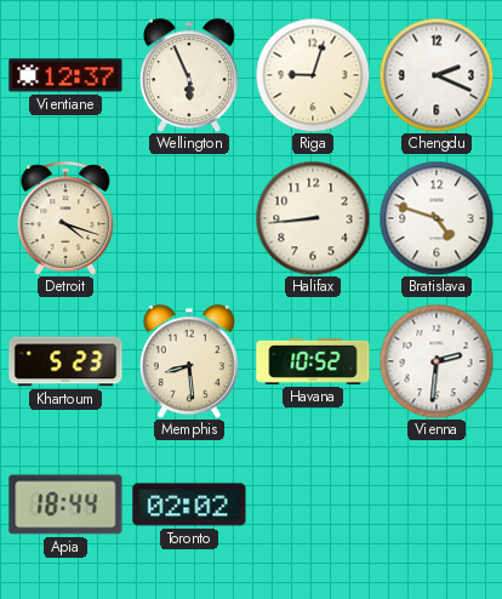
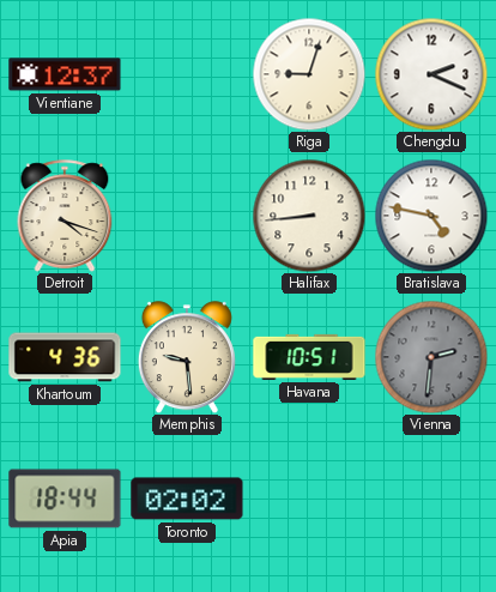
Wellington: 5:56 -> none
Bratislava: 4:48 -> 4:47
Khartoum: 5:23 -> 4:36
Memphis: 8:29 -> 9:29
Havana: 10:52 -> 10:51
Vienna dial: white -> grey
